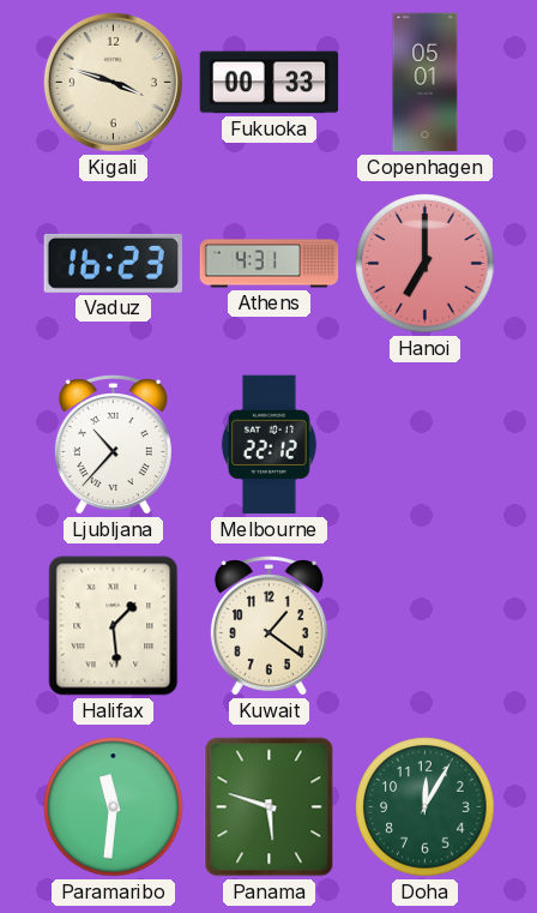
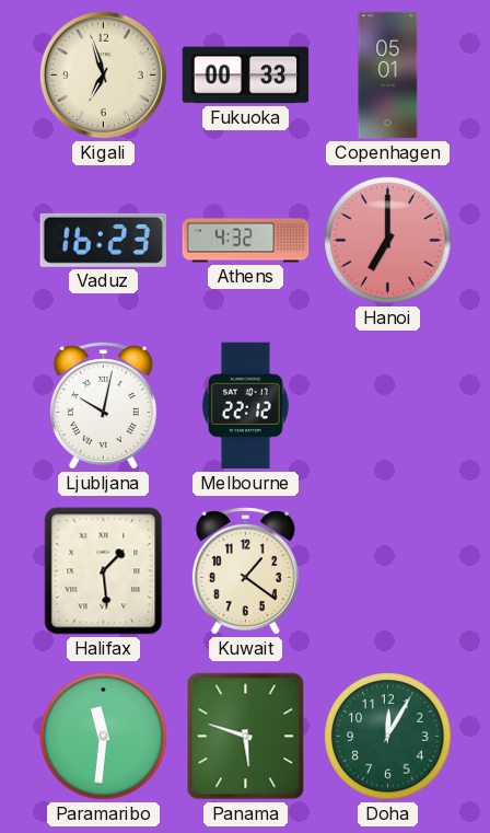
Kigali: 3:48 -> 6:57
Athens: 4:31 -> 4:32
Ljubljana: 10:37 -> 10:02
